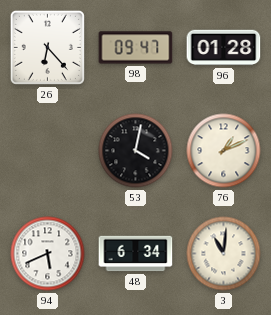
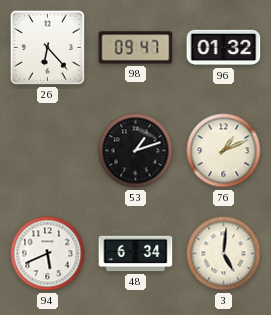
96: 01:28 -> 01:32
53: 4:02 -> 1:12
3: 11:01 -> 5:01
